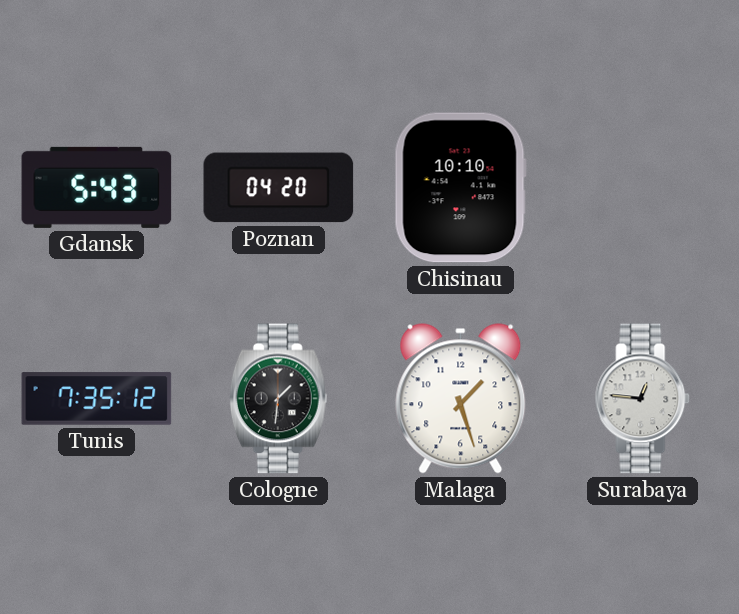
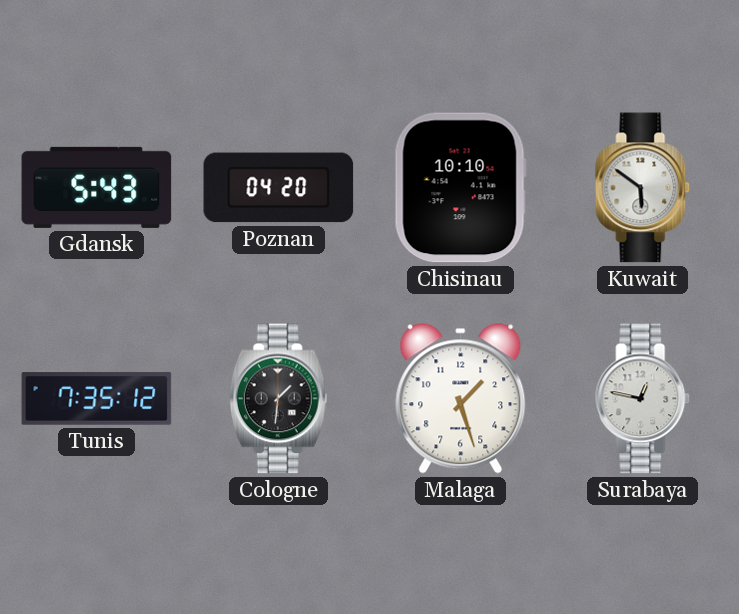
Kuwait: none -> 5:51
Surabaya: 12:46 -> 12:47
